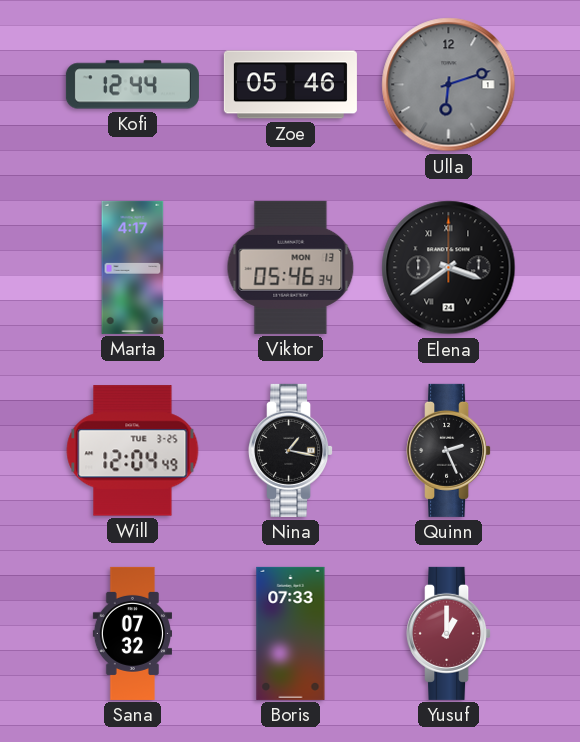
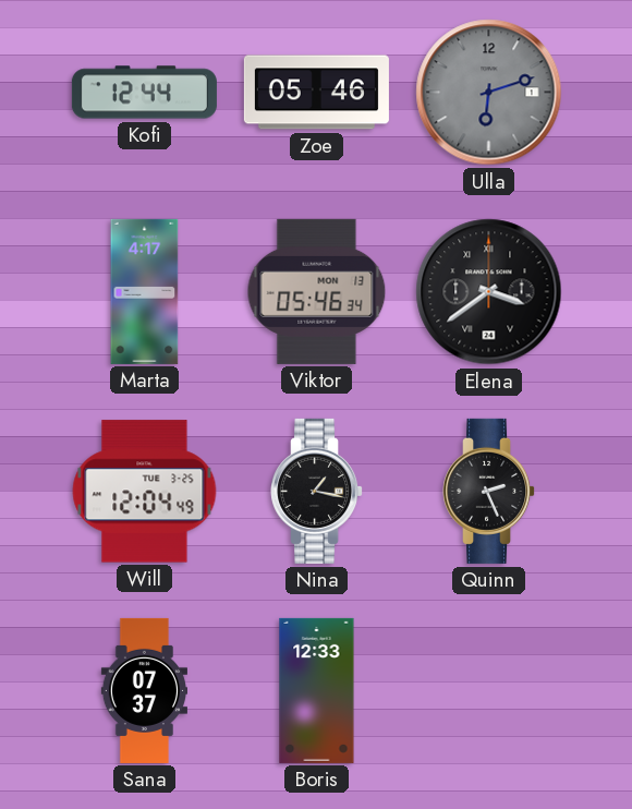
Sana: 07:32 -> 07:37
Boris: 07:33 -> 12:33
Yusuf: 1:00 -> none
